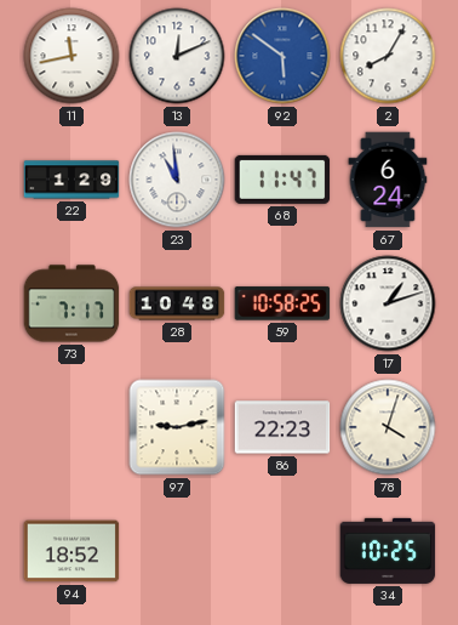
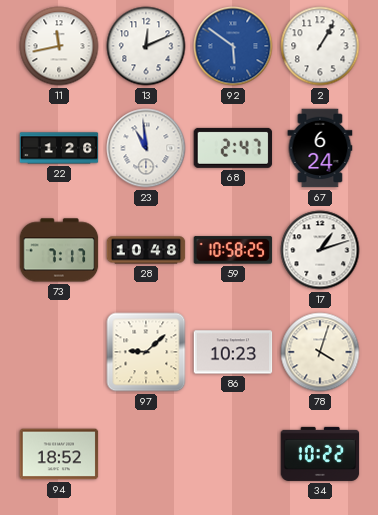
2: 8:05 -> 1:05
22: 1:29 -> 1:26
68: 11:47 -> 2:47
97: 9:13 -> 9:08
86: 22:23 -> 10:23
34: 10:25 -> 10:22
